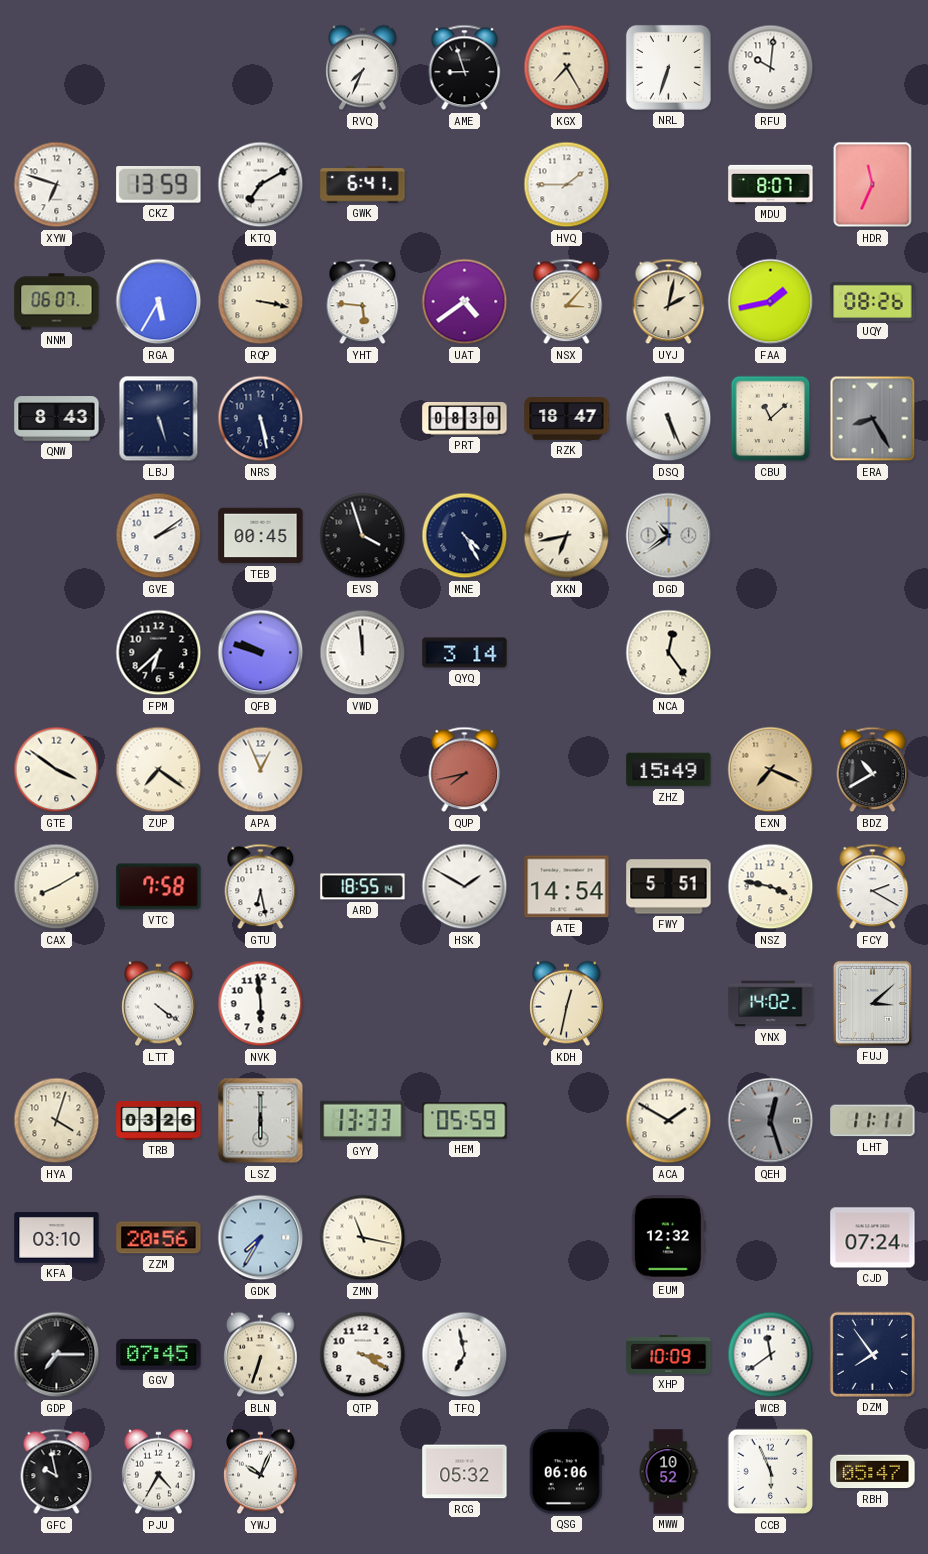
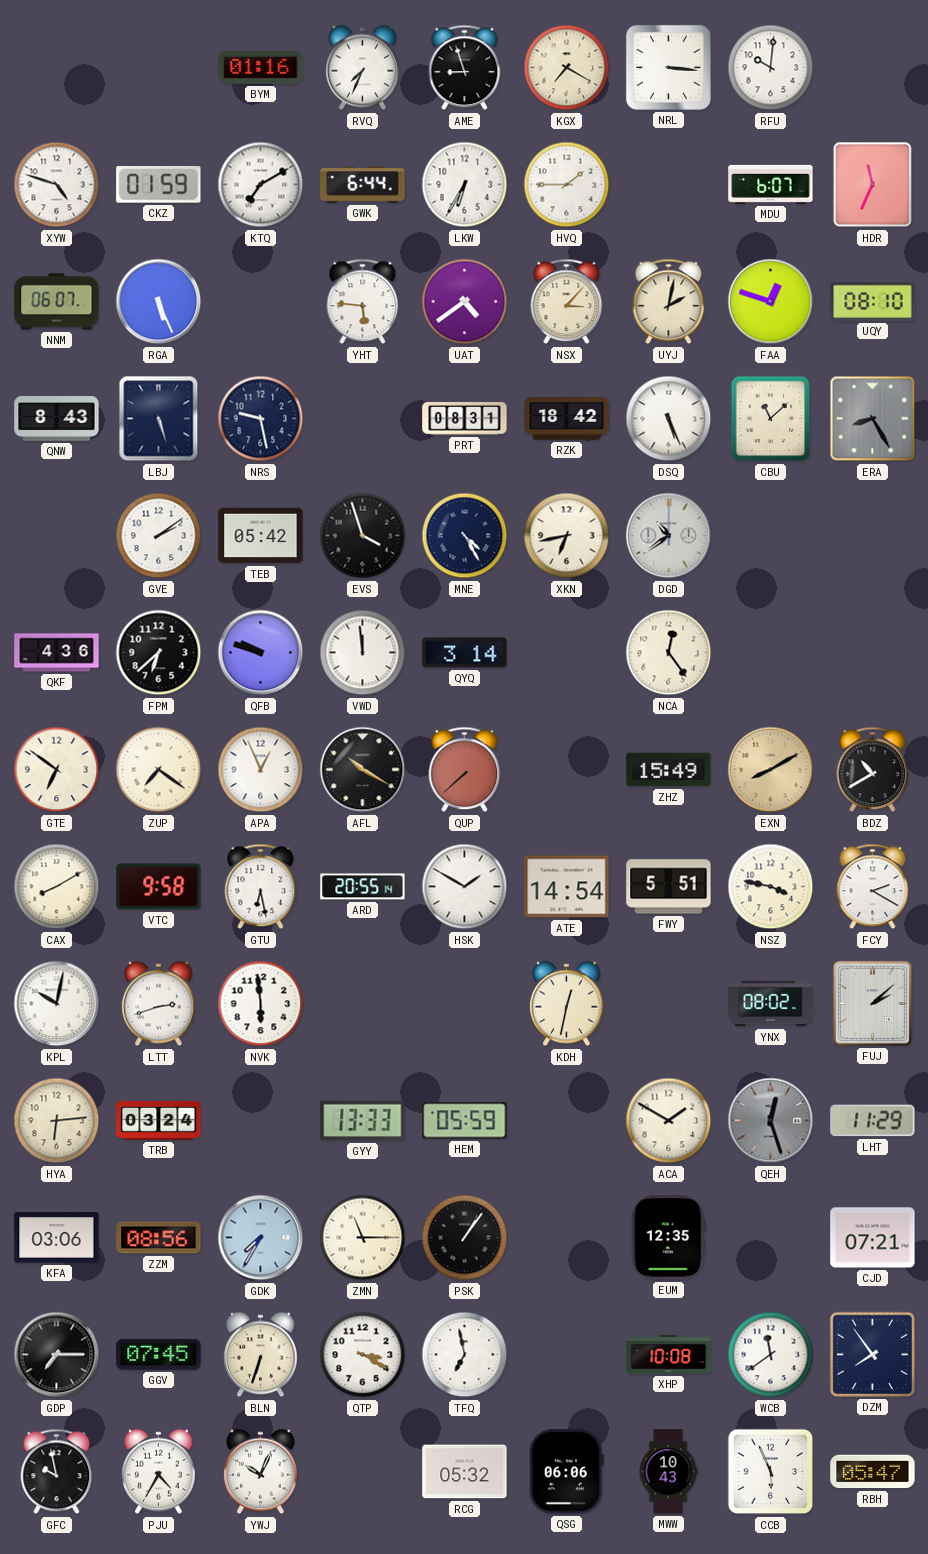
BYM: none -> 01:16
KGX: 7:25 -> 7:20
NRL: 6:33 -> 3:16
XYW: 6:48 -> 4:48
CKZ: 13:59 -> 01:59
GWK: 6:41 -> 6:44
LKW: none -> 6:35
MDU: 8:07 -> 6:07
RGA: 5:35 -> 5:26
RQP: 3:17 -> none
FAA: 1:43 -> 12:48
UQY: 08:26 -> 08:10
NRS: 5:28 -> 9:28
PRT: 08:30 -> 08:31
RZK: 18:47 -> 18:42
TEB: 00:45 -> 05:42
QKF: none -> 4:36
GTE: 3:51 -> 6:51
AFL: none -> 10:20
QUP: 7:43 -> 7:38
EXN: 7:19 -> 8:10
VTC: 7:58 -> 9:58
ARD: 18:55 -> 20:55
KPL: none -> 10:02
LTT: 4:21 -> 2:42
YNX: 14:02 -> 08:02
FUJ: 3:08 -> 2:08
HYA: 4:03 -> 6:14
TRB: 03:26 -> 03:24
LSZ: 6:00 -> none
LHT: 11:11 -> 11:29
KFA: 03:10 -> 03:06
ZZM: 20:56 -> 08:56
ZMN: 11:17 -> 11:15
PSK: none -> 1:06
EUM: 12:32 -> 12:35
CJD: 07:24 -> 07:21
XHP: 10:09 -> 10:08
MWW: 10:52 -> 10:43
